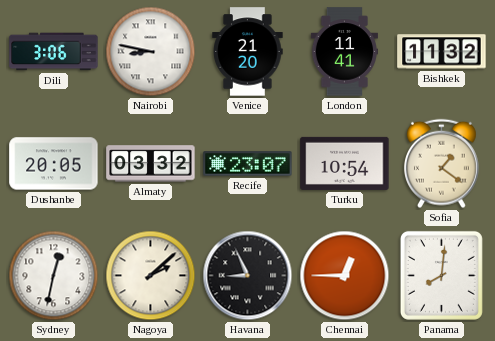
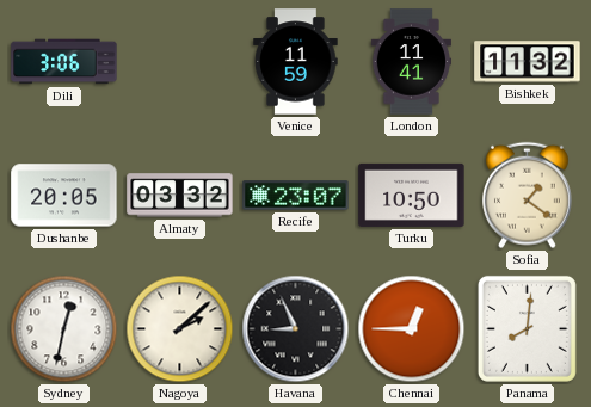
Nairobi: 8:47 -> none
Venice: 21:20 -> 11:59
Turku: 10:54 -> 10:50
